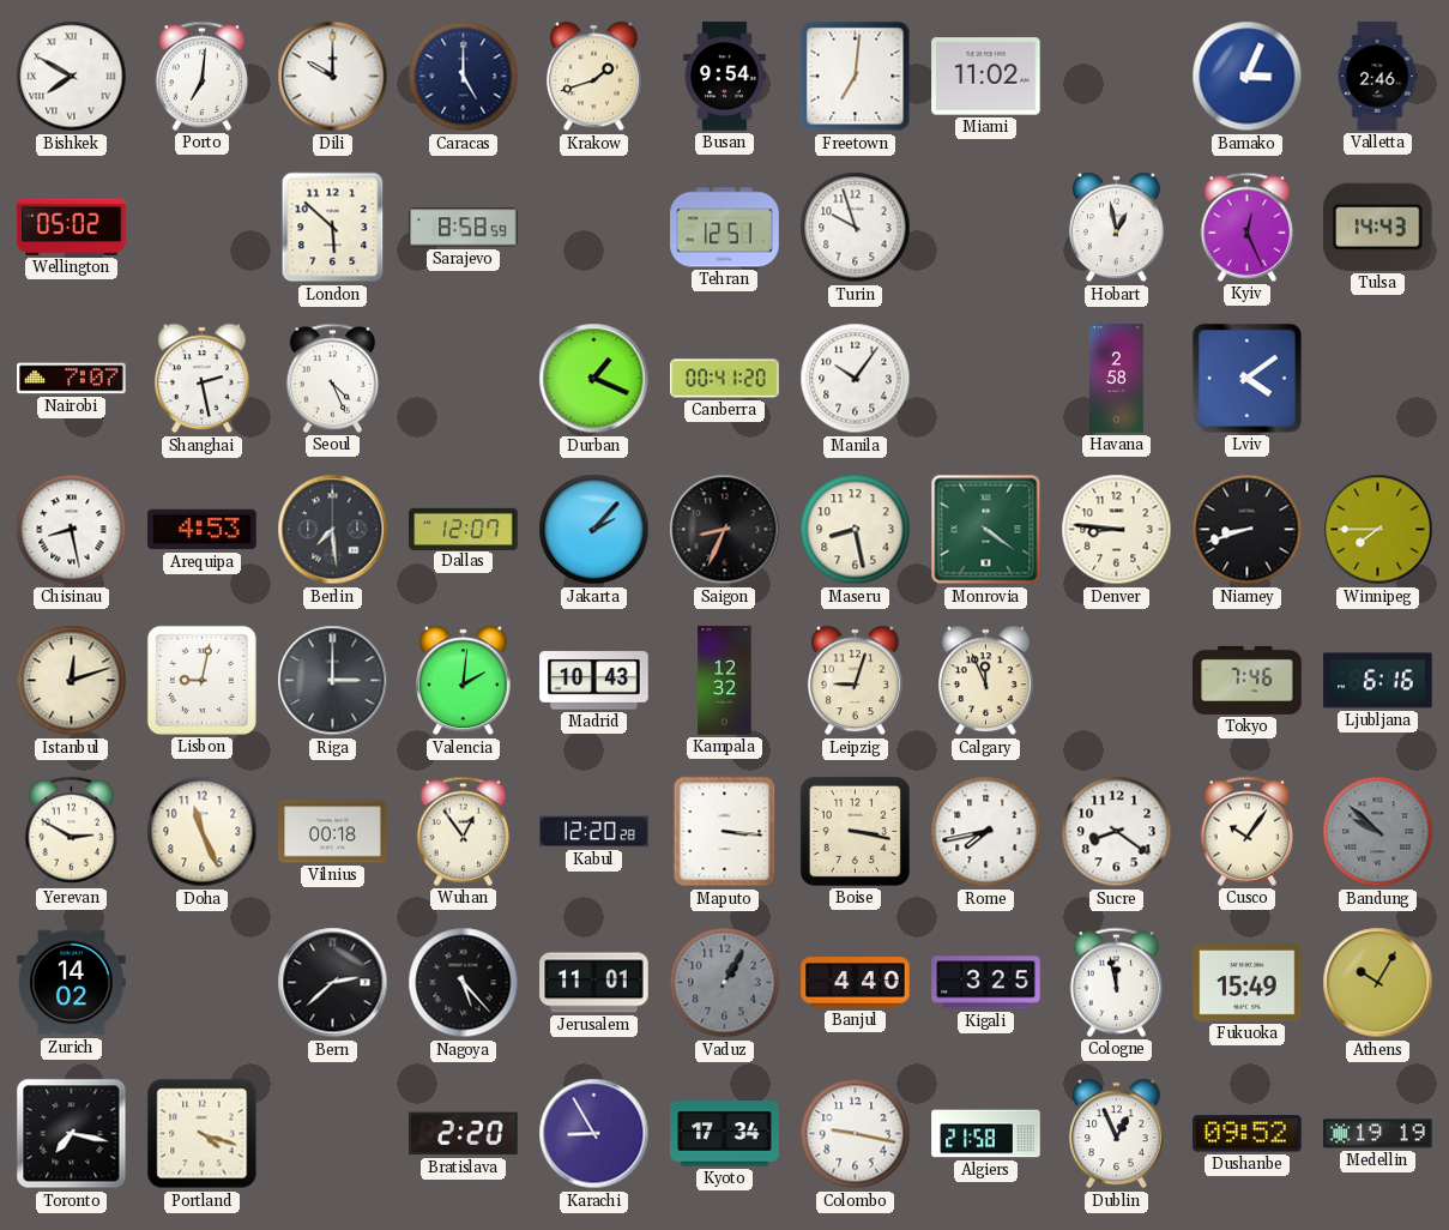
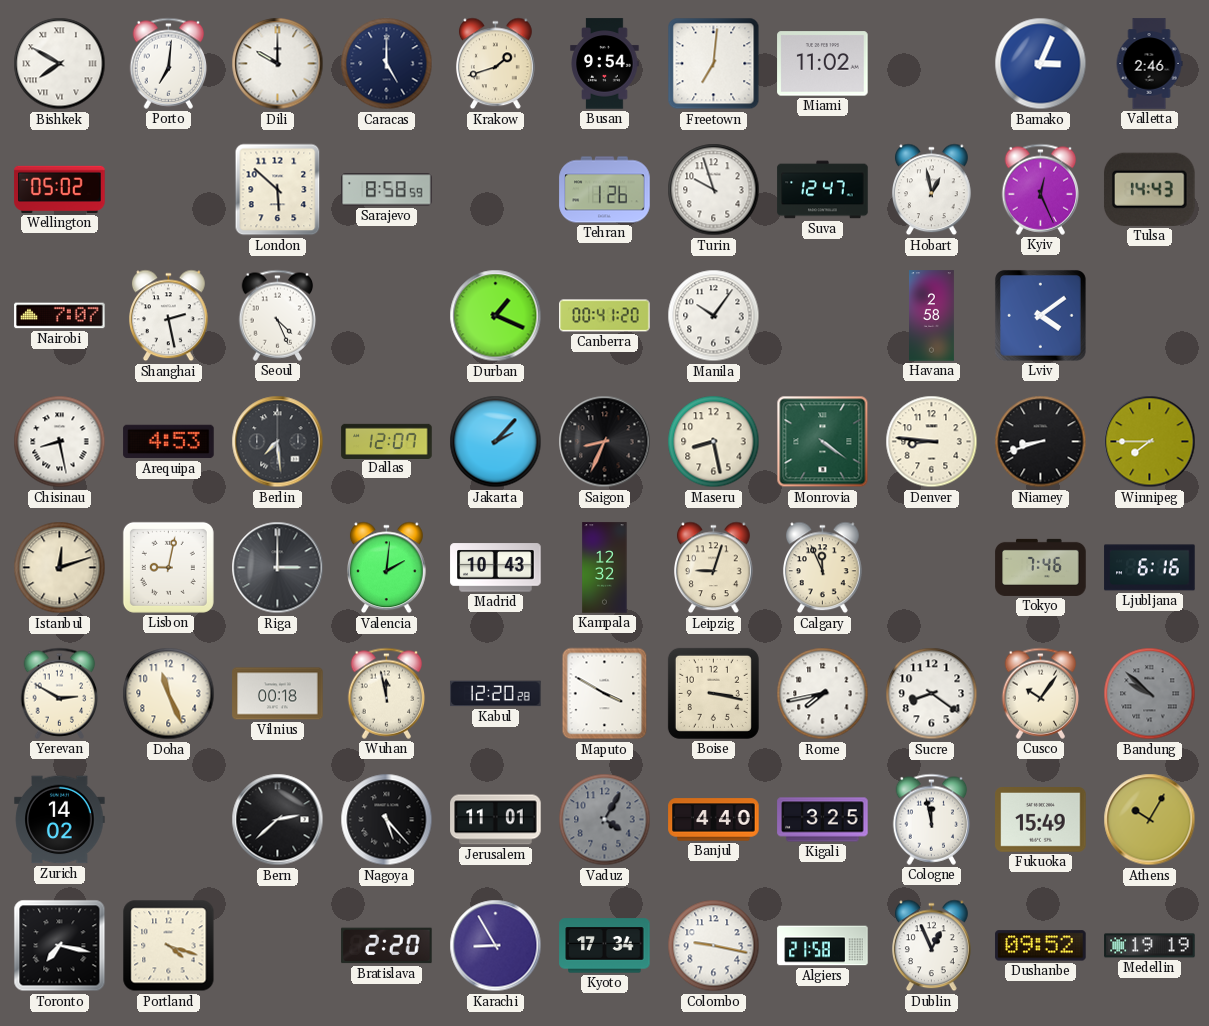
Tehran: 12:51 -> 1:26
Suva: none -> 12:47
Wuhan: 12:54 -> 11:58
Maputo: 3:16 -> 3:50
Vaduz: 1:05 -> 4:05
